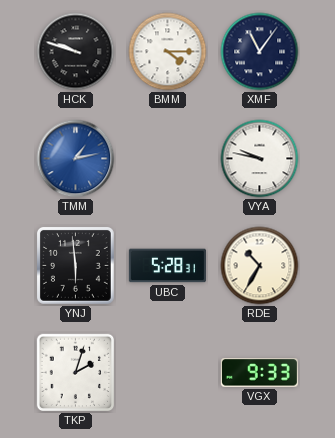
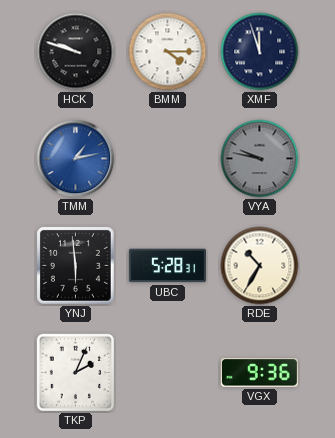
XMF: 11:06 -> 11:57
VYA dial: white -> grey
TKP: 2:03 -> 2:04
VGX: 9:33 -> 9:36
